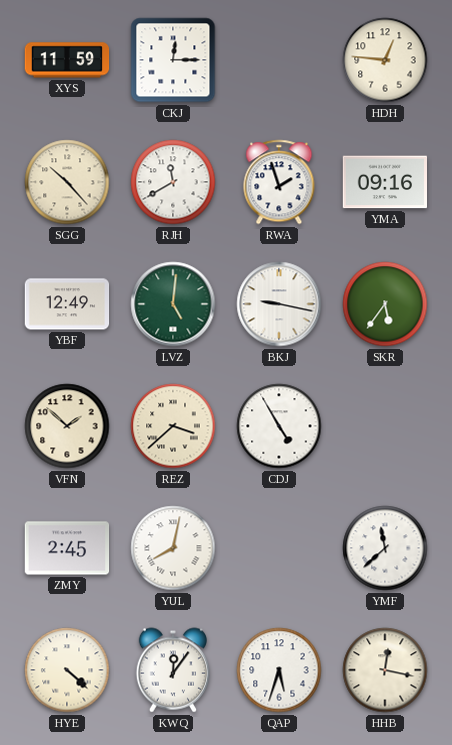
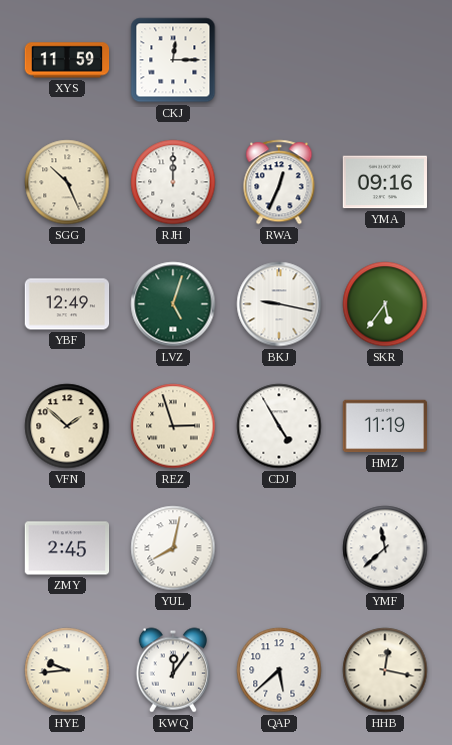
HDH: 12:46 -> none
SGG: 10:23 -> 10:26
RJH: 11:40 -> 12:00
RWA: 1:57 -> 12:34
LVZ: 5:01 -> 5:03
REZ: 3:38 -> 2:57
HMZ: none -> 11:19
HYE: 4:22 -> 9:44
QAP: 5:33 -> 5:38
